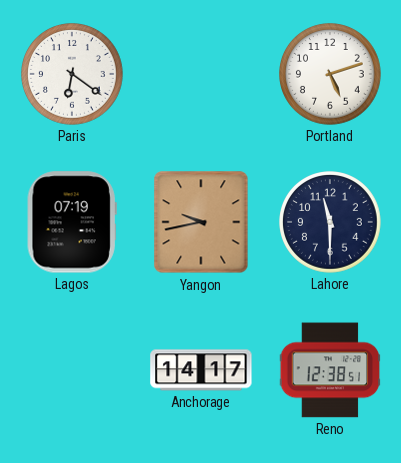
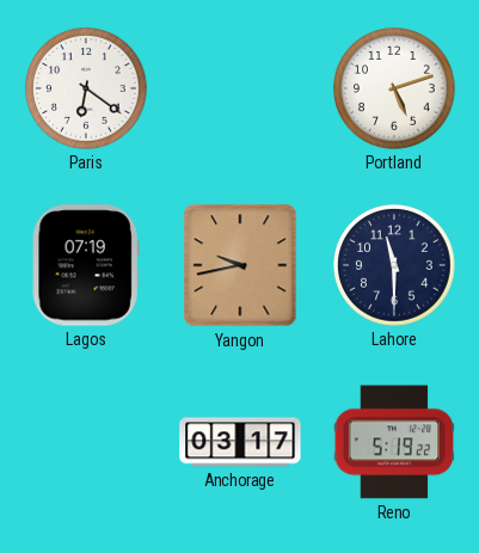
Anchorage: 14:17 -> 03:17
Reno: 12:38 -> 5:19
